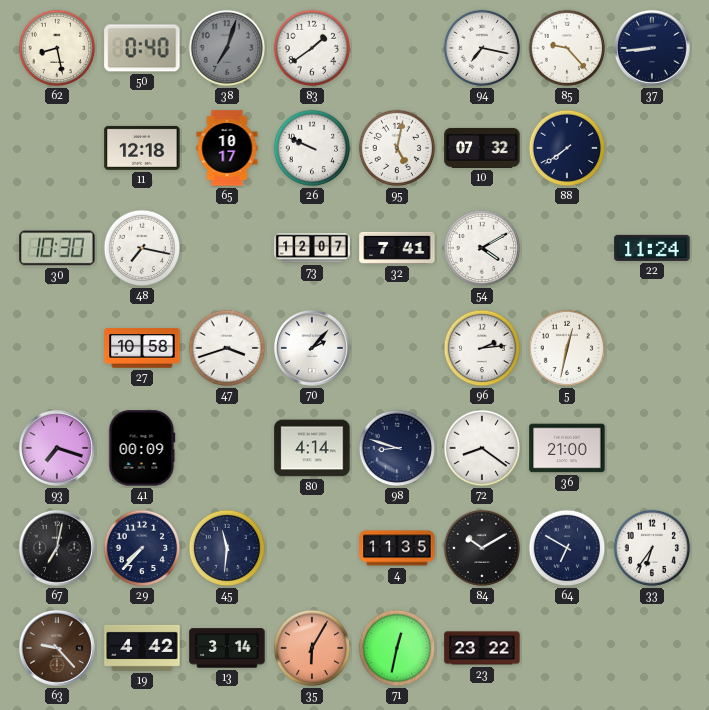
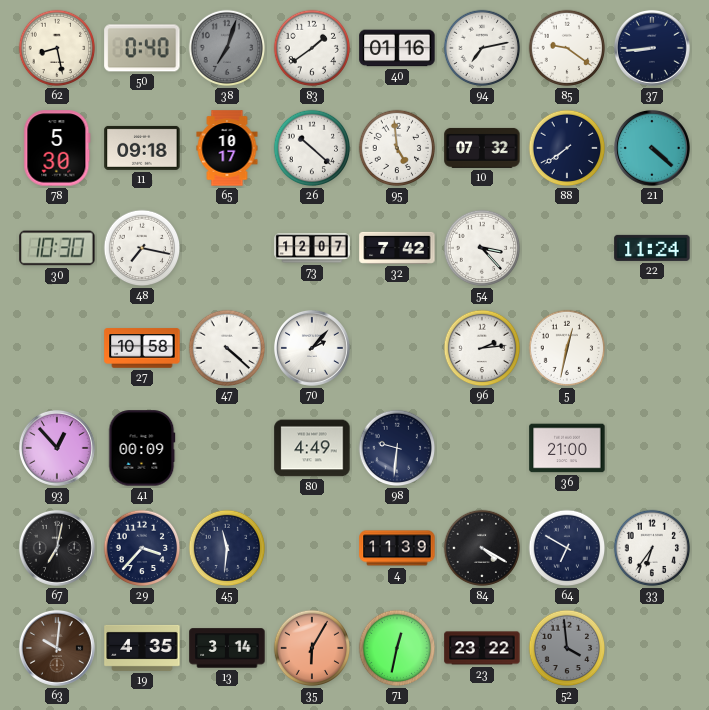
40: none -> 01:16
94: 7:17 -> 7:13
85: 9:23 -> 9:21
78: none -> 5:30
11: 12:18 -> 09:18
26: 9:49 -> 10:22
95: 5:02 -> 4:59
21: none -> 4:22
32: 7:41 -> 7:42
54: 4:10 -> 3:23
47: 3:42 -> 4:22
93: 7:18 -> 12:53
80: 4:14 -> 4:49
98: 8:48 -> 9:31
72: 8:21 -> none
29: 7:37 -> 3:37
4: 11:35 -> 11:39
84: 10:10 -> 4:20
63: 9:23 -> 10:01
19: 4:42 -> 4:35
52: none -> 3:59
